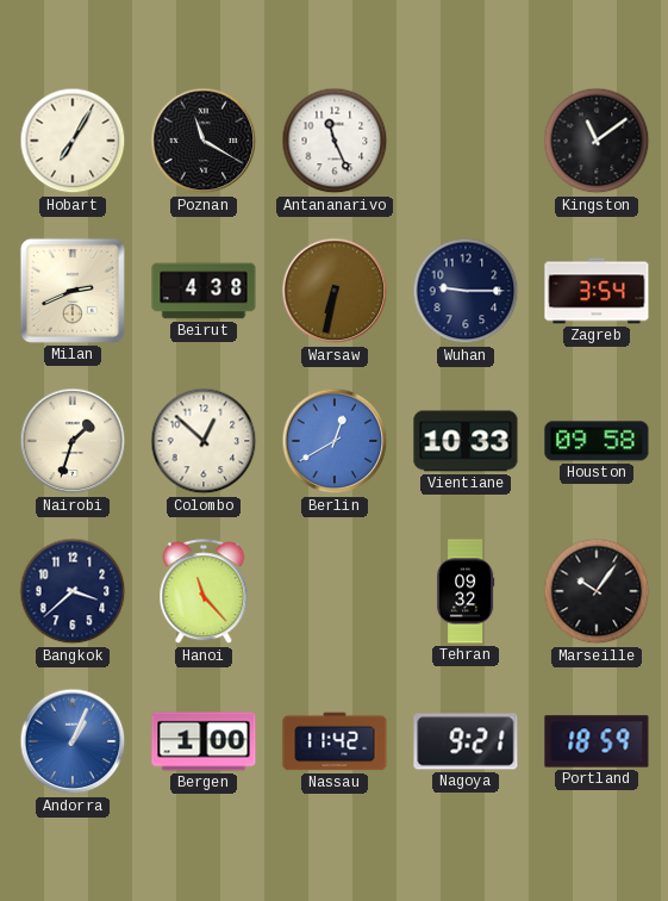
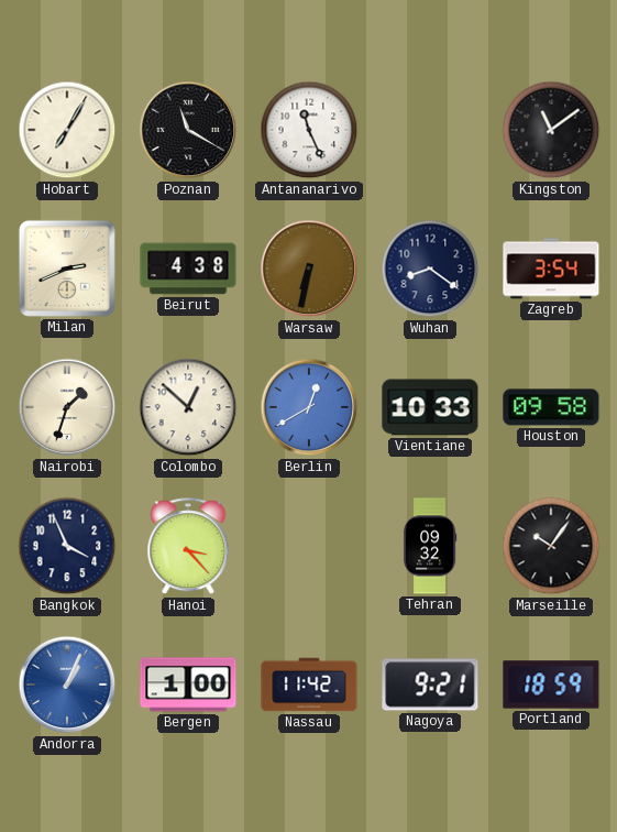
Wuhan: 9:15 -> 8:21
Bangkok: 3:38 -> 3:56
Hanoi: 11:23 -> 3:23
